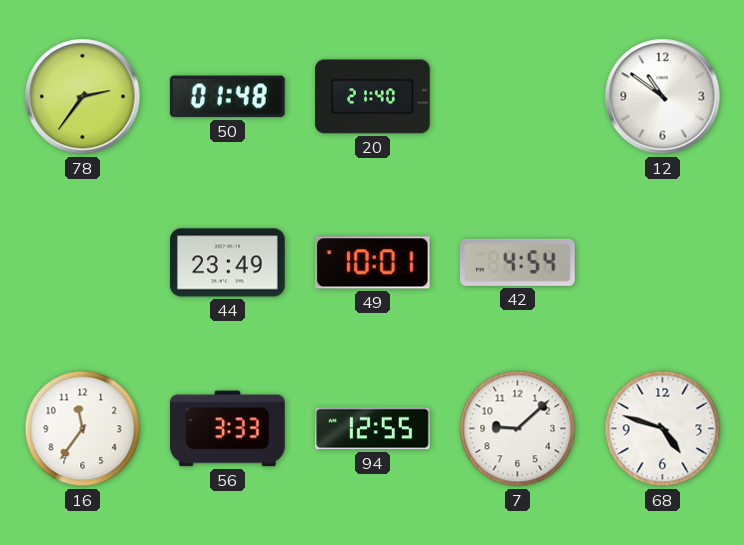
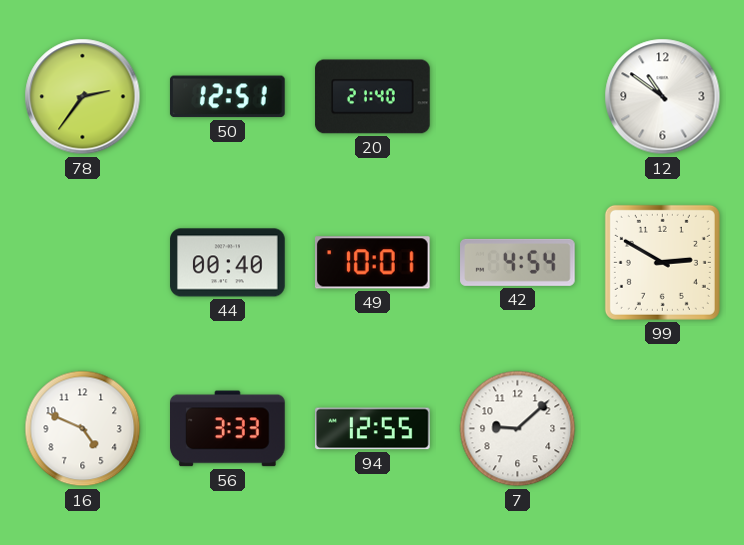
50: 01:48 -> 12:51
44: 23:49 -> 00:40
99: none -> 2:50
16: 11:36 -> 4:49
68: 4:48 -> none
